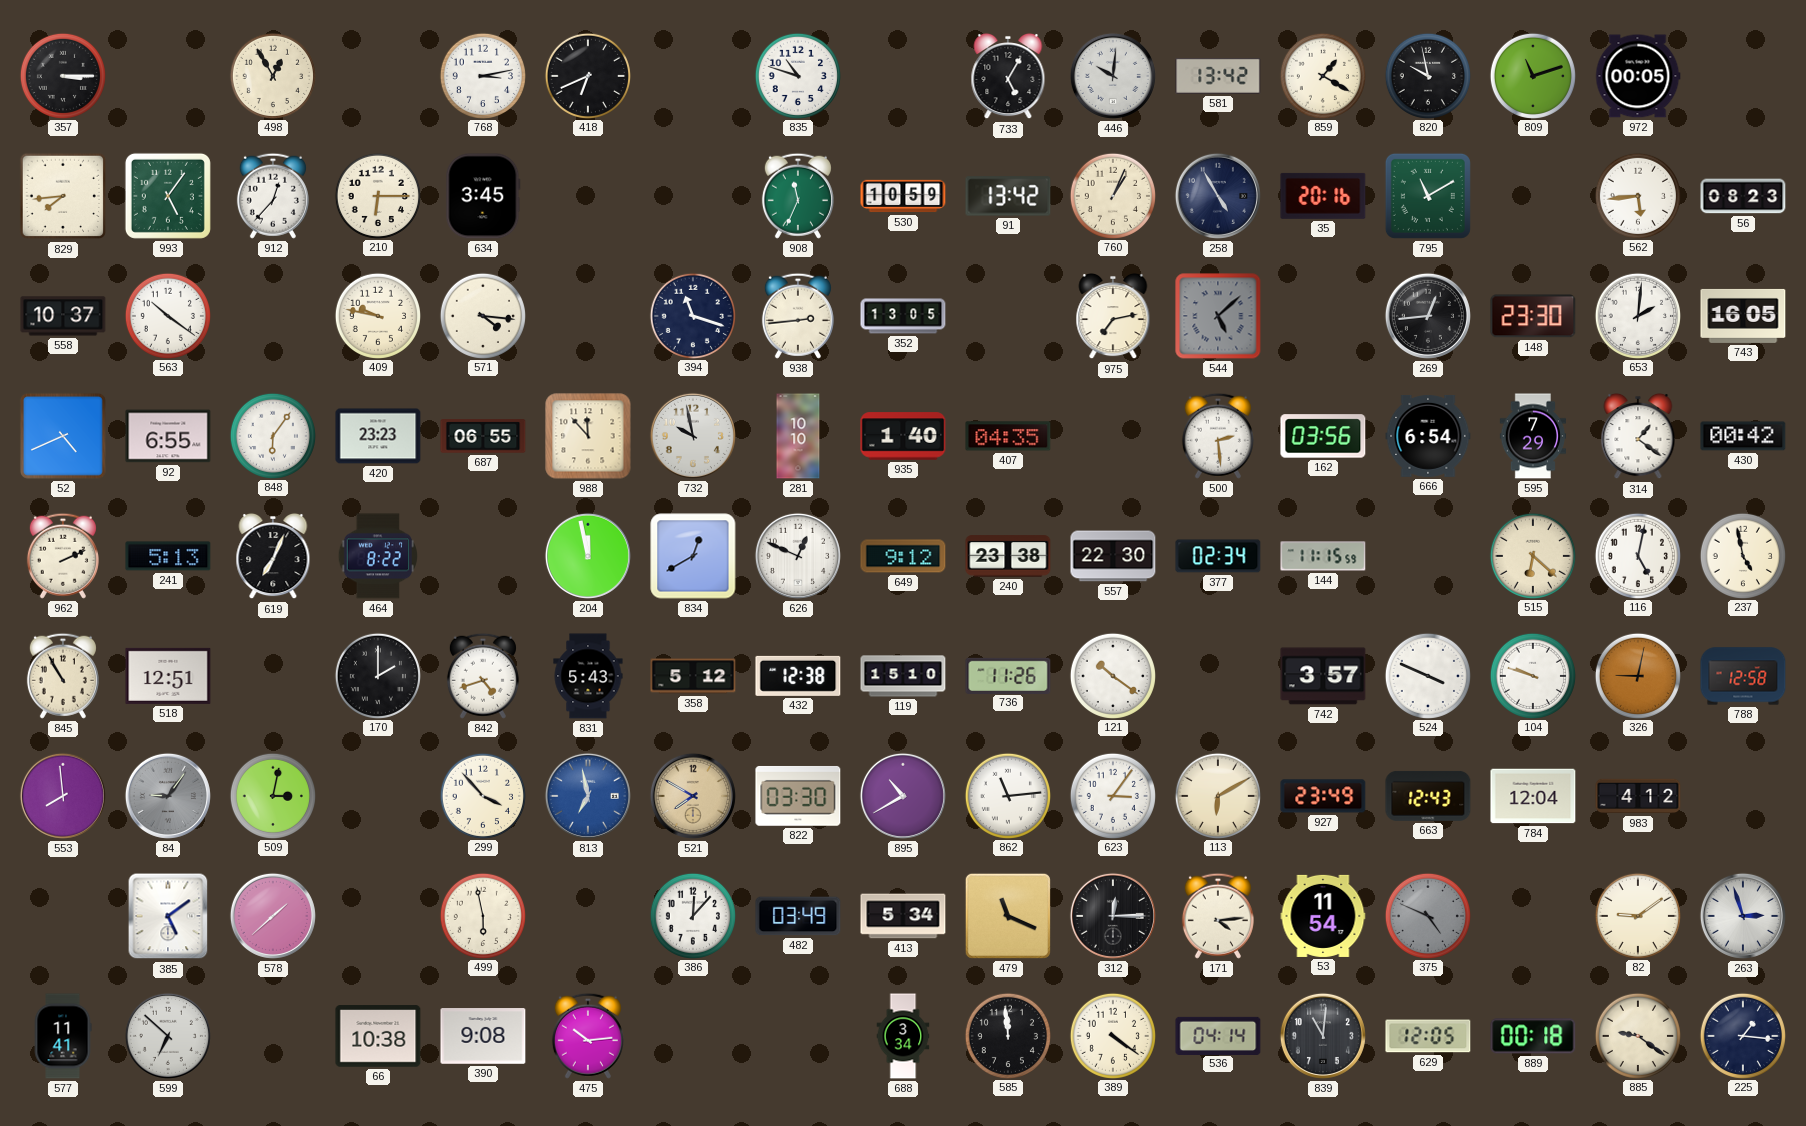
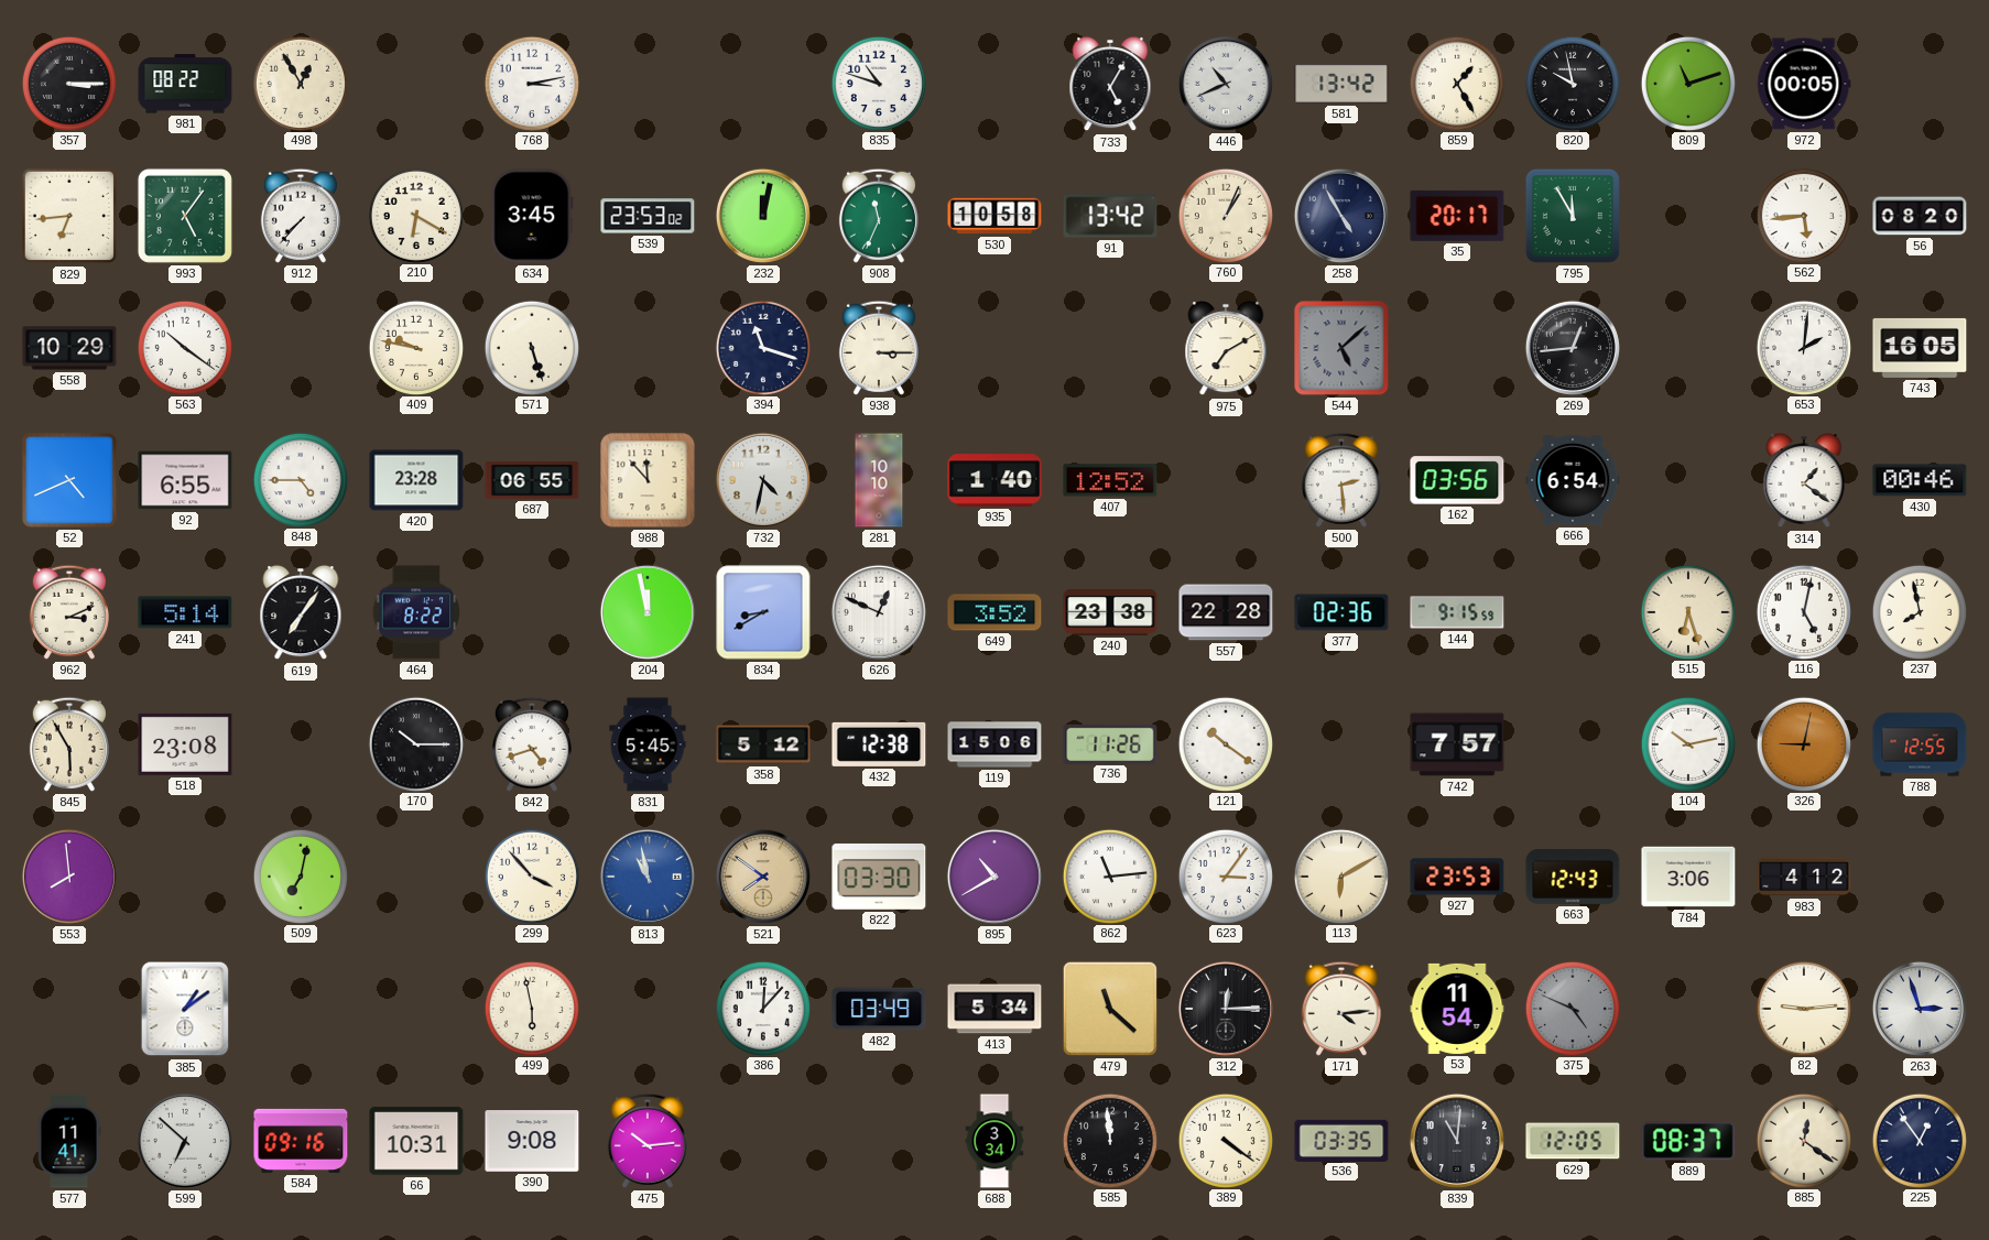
981: none -> 08:22
418: 6:41 -> none
446: 10:01 -> 10:41
859: 1:20 -> 1:25
829: 7:44 -> 6:44
912: 12:37 -> 7:37
210: 6:15 -> 6:20
539: none -> 23:53
232: none -> 12:02
530: 10:59 -> 10:58
35: 20:16 -> 20:17
795: 11:10 -> 11:55
56: 08:23 -> 08:20
558: 10:37 -> 10:29
571: 4:16 -> 5:27
938: 2:44 -> 3:15
352: 13:05 -> none
975: 7:13 -> 7:10
148: 23:30 -> none
848: 6:06 -> 4:45
420: 23:23 -> 23:28
732: 9:58 -> 4:32
407: 04:35 -> 12:52
595: 7:29 -> none
430: 00:42 -> 00:46
962: 2:11 -> 3:11
241: 5:13 -> 5:14
619: 7:04 -> 7:06
834: 12:40 -> 8:40
649: 9:12 -> 3:52
557: 22:30 -> 22:28
377: 02:34 -> 02:36
144: 11:15 -> 9:15
515: 6:22 -> 6:27
237: 4:58 -> 7:58
845: 10:55 -> 5:55
518: 12:51 -> 23:08
170: 2:00 -> 10:15
831: 5:43 -> 5:45
119: 15:10 -> 15:06
742: 3:57 -> 7:57
524: 3:49 -> none
104: 9:48 -> 10:13
788: 12:58 -> 12:55
84: 9:06 -> none
509: 3:02 -> 7:02
813: 6:58 -> 10:58
521: 7:50 -> 7:51
927: 23:49 -> 23:53
784: 12:04 -> 3:06
385: 5:09 -> 1:09
578: 1:38 -> none
479: 11:19 -> 11:22
82: 9:09 -> 9:14
584: none -> 09:16
66: 10:38 -> 10:31
536: 04:14 -> 03:35
889: 00:18 -> 08:37
885: 9:21 -> 12:21
225: 1:16 -> 12:54
